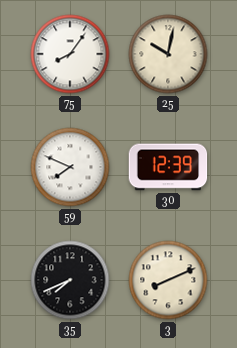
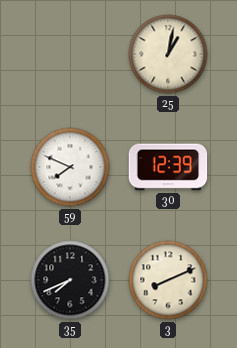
75: 8:06 -> none
25: 10:02 -> 1:02
